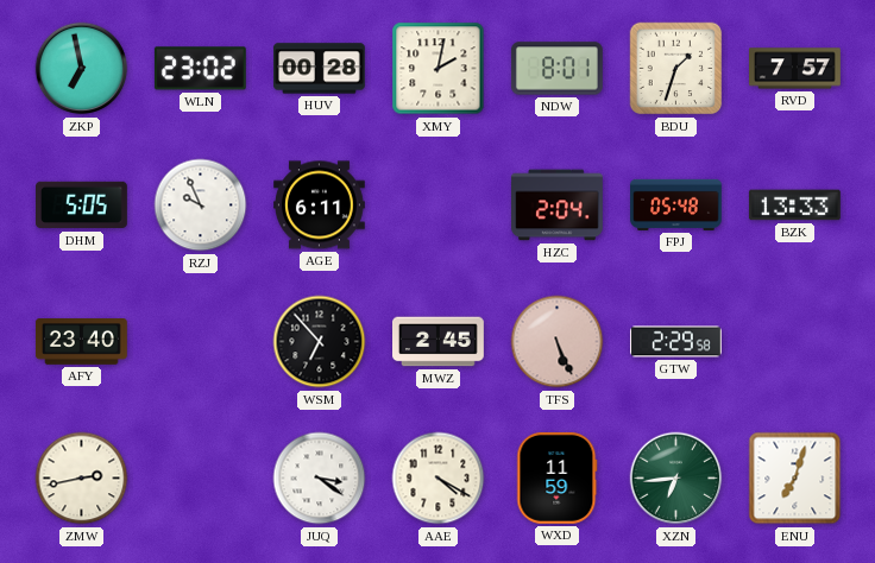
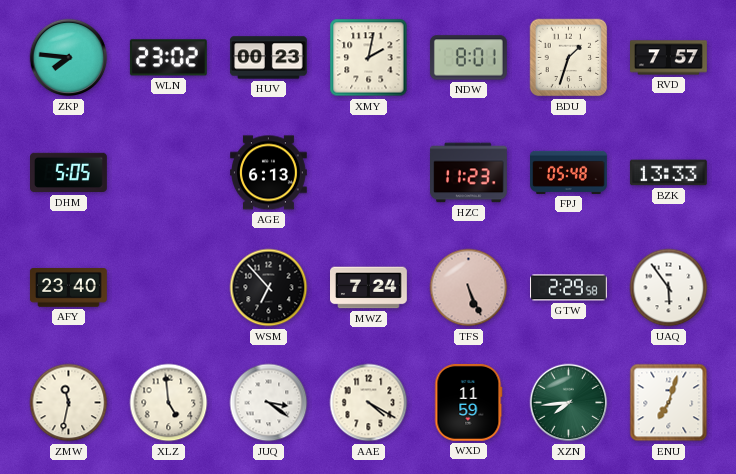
ZKP: 6:58 -> 7:46
HUV: 00:28 -> 00:23
RZJ: 9:56 -> none
AGE: 6:11 -> 6:13
HZC: 2:04 -> 11:23
MWZ: 2:45 -> 7:24
UAQ: none -> 5:54
ZMW: 2:43 -> 11:32
XLZ: none -> 4:59
XZN: 6:44 -> 7:44
